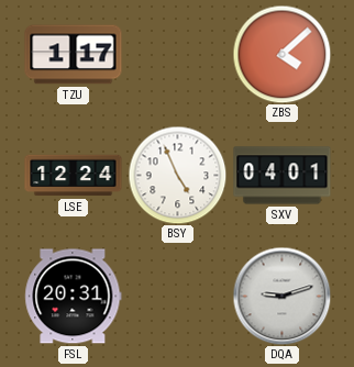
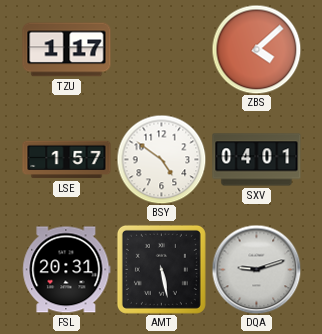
LSE: 12:24 -> 1:57
BSY: 4:56 -> 4:51
AMT: none -> 5:28
